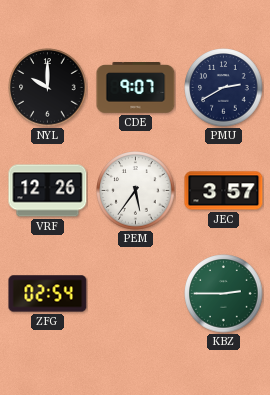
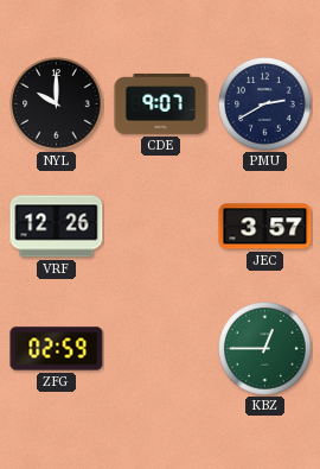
PEM: 5:36 -> none
ZFG: 02:54 -> 02:59
KBZ: 2:45 -> 12:45
